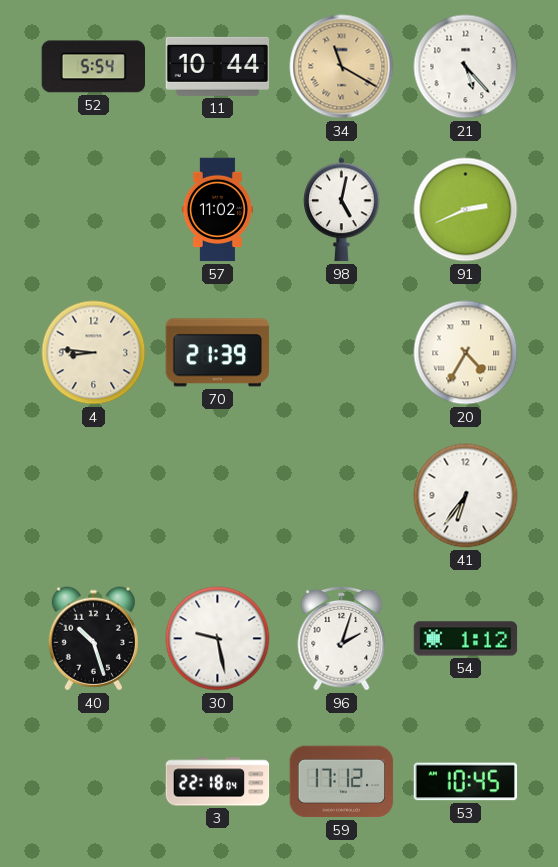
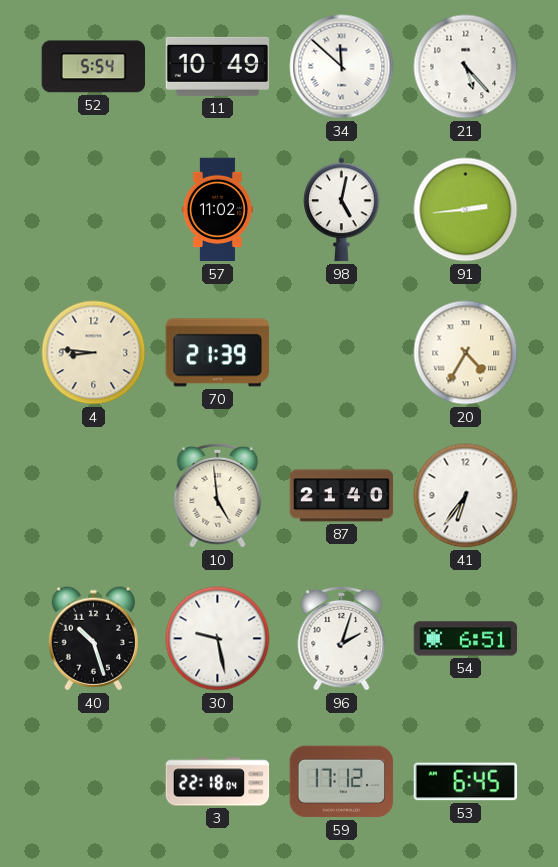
11: 10:44 -> 10:49
34: 11:20 -> 11:52
34 dial: champagne -> white
91: 2:41 -> 2:44
10: none -> 4:59
87: none -> 21:40
54: 1:12 -> 6:51
53: 10:45 -> 6:45
